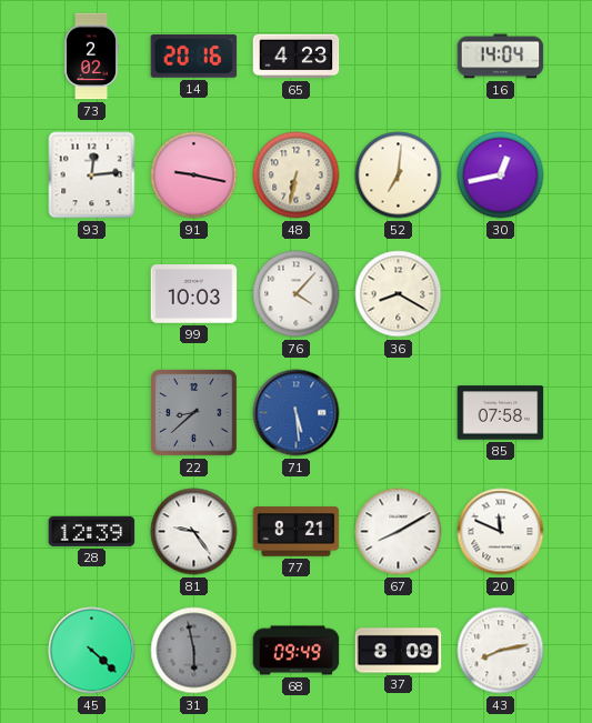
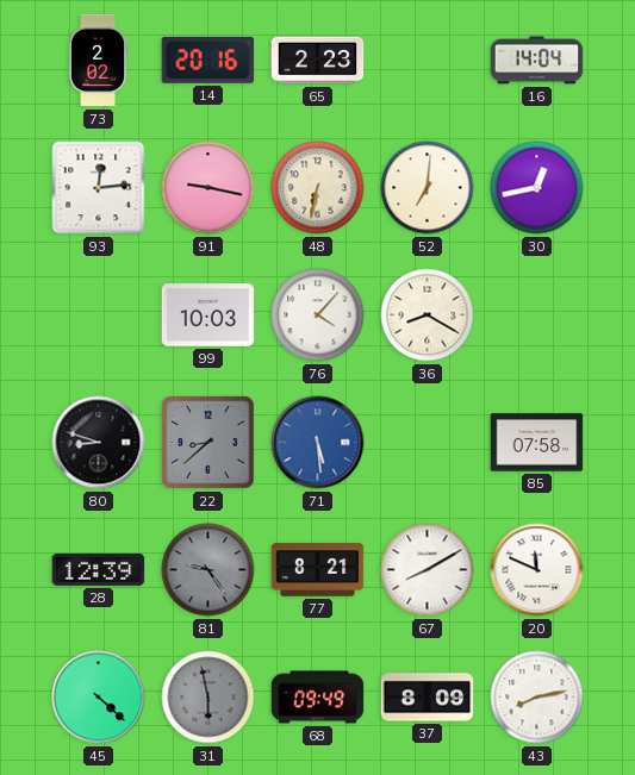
65: 4:23 -> 2:23
80: none -> 8:48
81 dial: white -> grey
